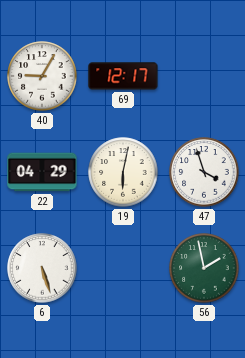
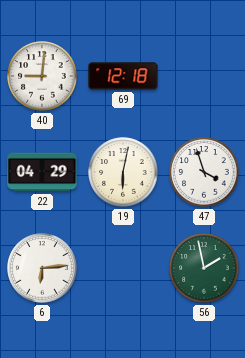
40: 9:05 -> 9:01
69: 12:17 -> 12:18
6: 5:27 -> 6:14
